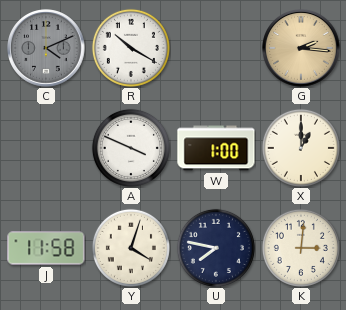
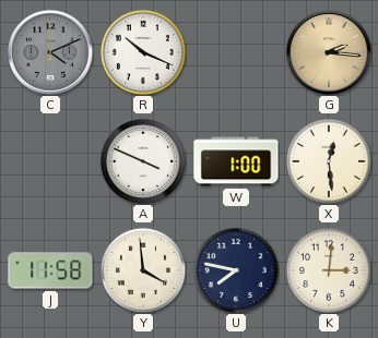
R: 10:20 -> 10:19
X: 1:00 -> 12:29
Y: 4:03 -> 3:59
